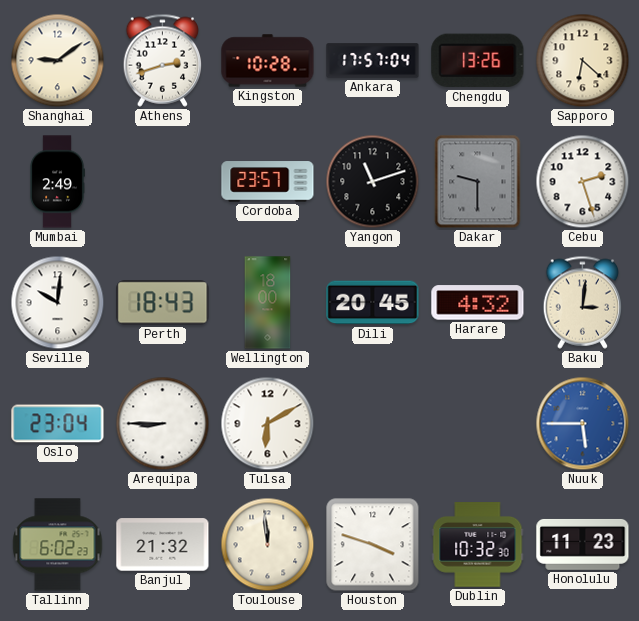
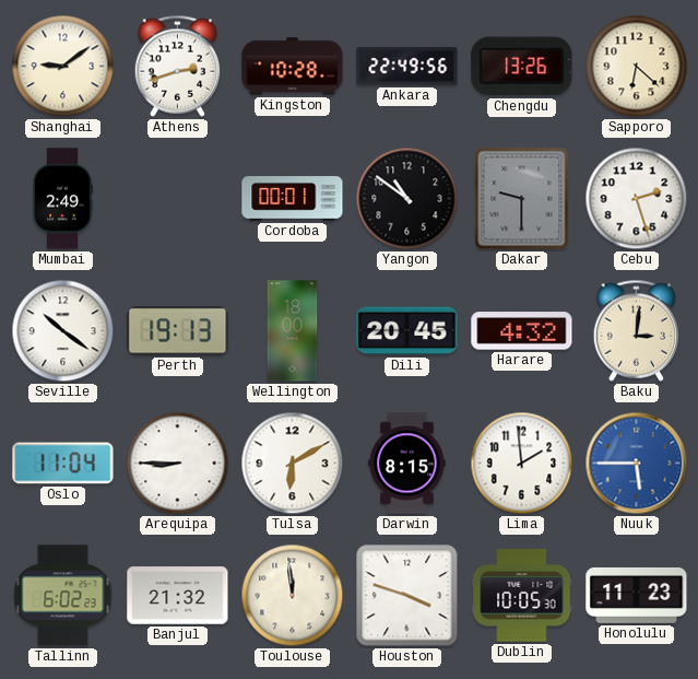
Ankara: 17:57 -> 22:49
Cordoba: 23:57 -> 00:01
Yangon: 11:12 -> 10:51
Seville: 10:01 -> 10:21
Perth: 18:43 -> 19:13
Oslo: 23:04 -> 11:04
Darwin: none -> 8:15
Lima: none -> 1:59
Dublin: 10:32 -> 10:05
